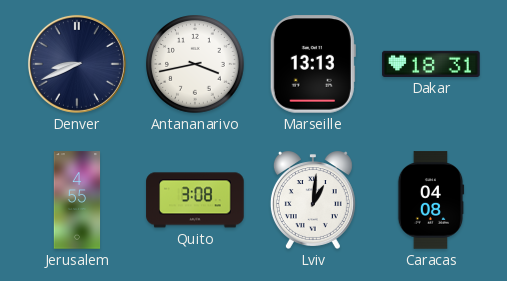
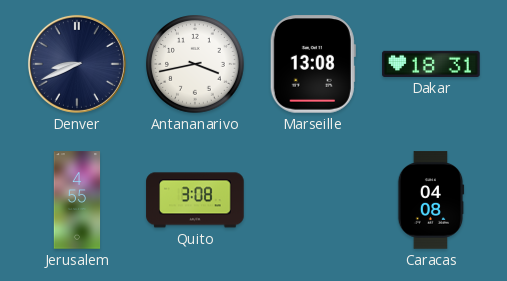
Marseille: 13:13 -> 13:08
Lviv: 1:01 -> none
